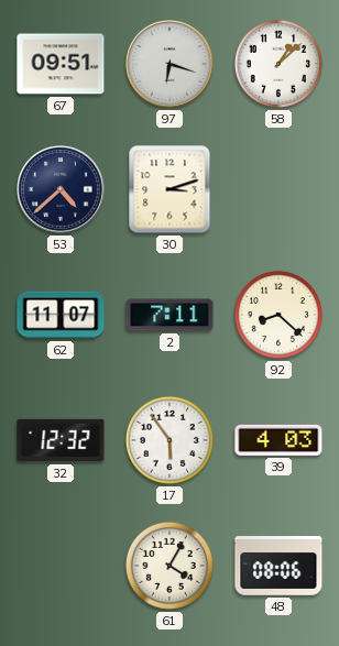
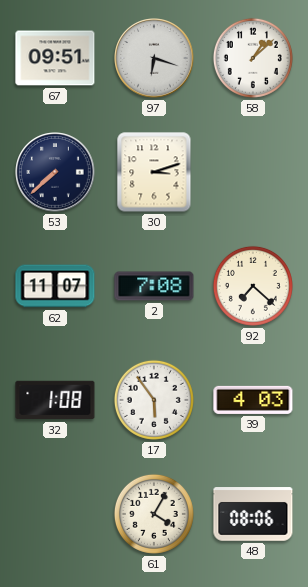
53: 4:38 -> 7:38
2: 7:11 -> 7:08
92: 8:22 -> 7:22
32: 12:32 -> 1:08
